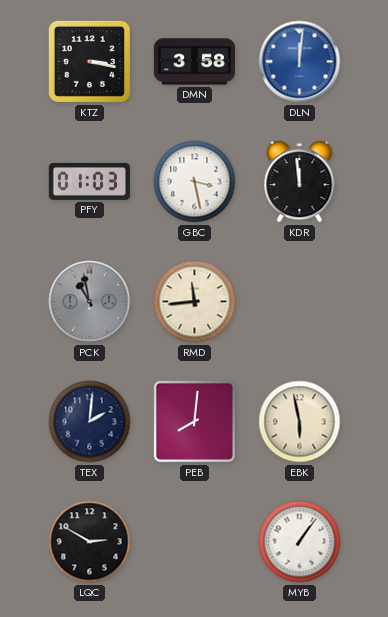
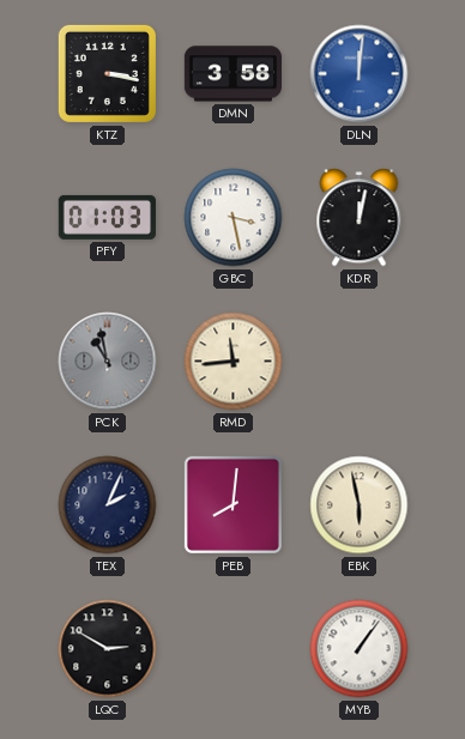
KDR: 11:59 -> 12:02
TEX: 2:01 -> 2:04
